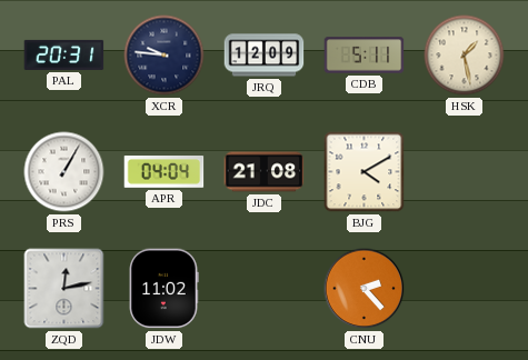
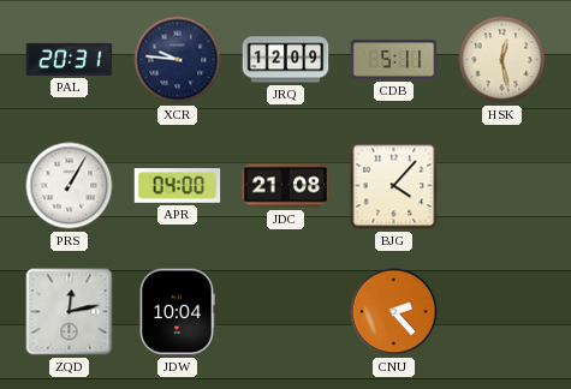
HSK: 1:28 -> 12:28
APR: 04:04 -> 04:00
BJG: 4:10 -> 4:07
JDW: 11:02 -> 10:04
